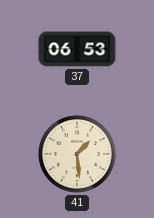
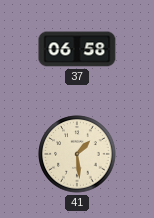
37: 06:53 -> 06:58
